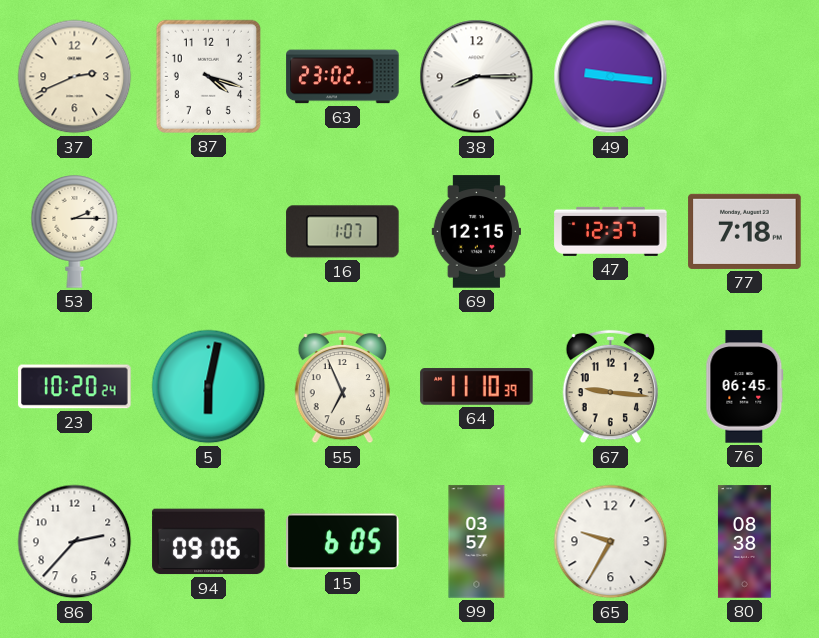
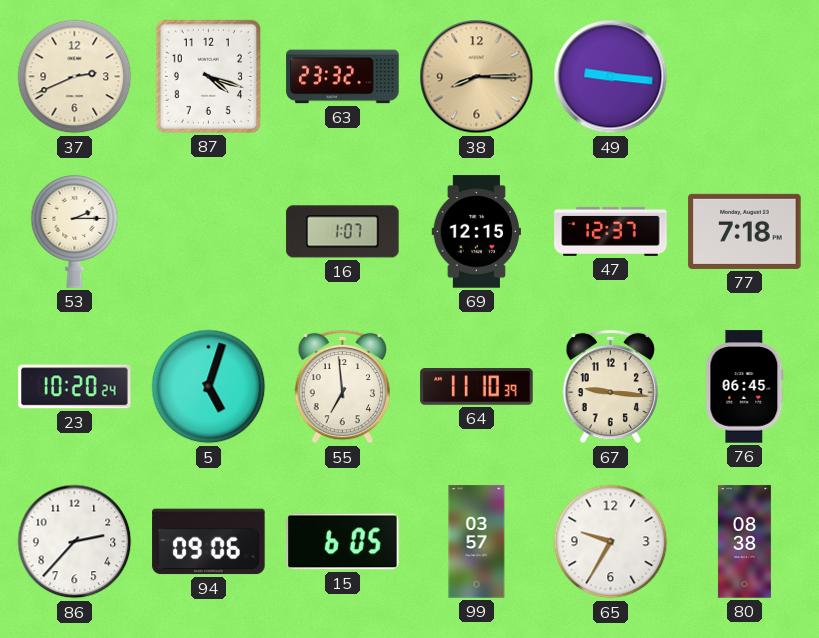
63: 23:02 -> 23:32
38 dial: white -> champagne
5: 6:02 -> 5:03
55: 6:56 -> 6:59
